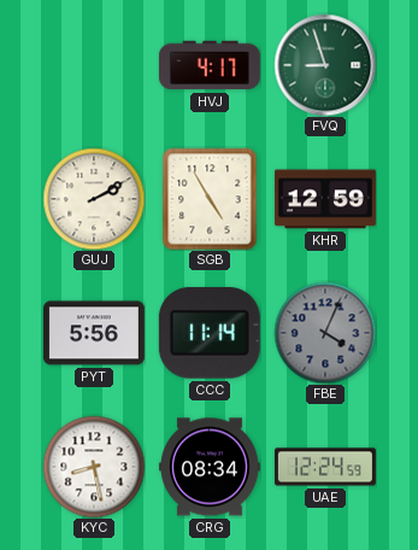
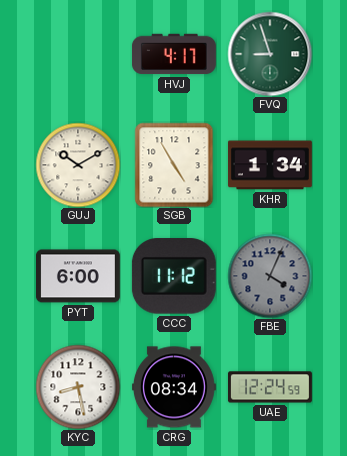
GUJ: 2:10 -> 10:10
KHR: 12:59 -> 1:34
PYT: 5:56 -> 6:00
CCC: 11:14 -> 11:12
